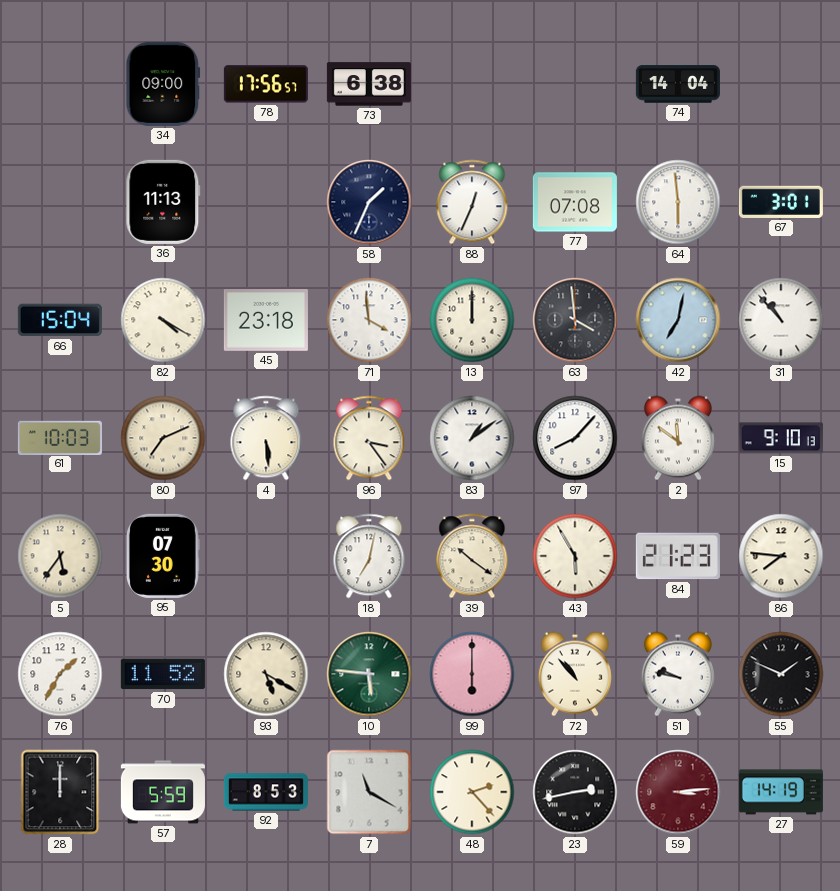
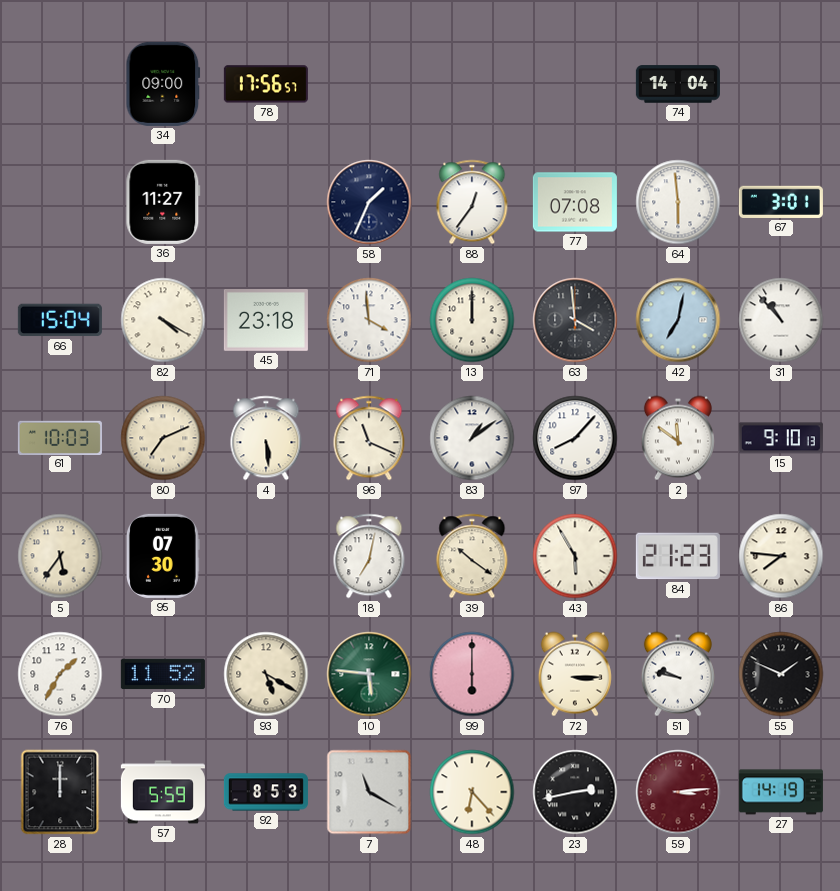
73: 6:38 -> none
36: 11:13 -> 11:27
88: 12:34 -> 12:36
96: 3:24 -> 11:19
72: 10:53 -> 3:15
48: 2:23 -> 6:23
